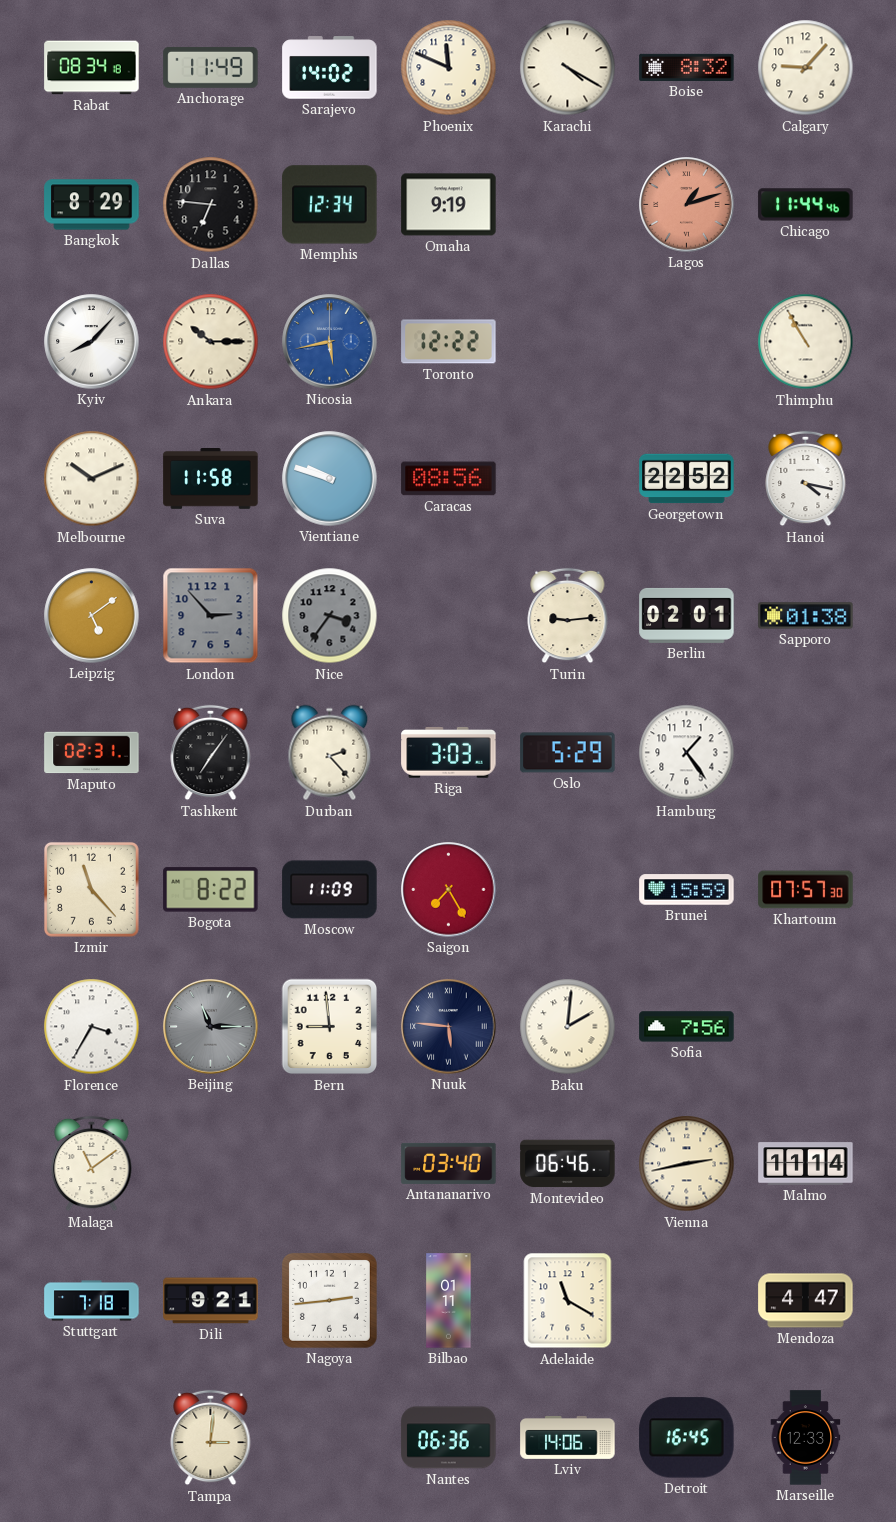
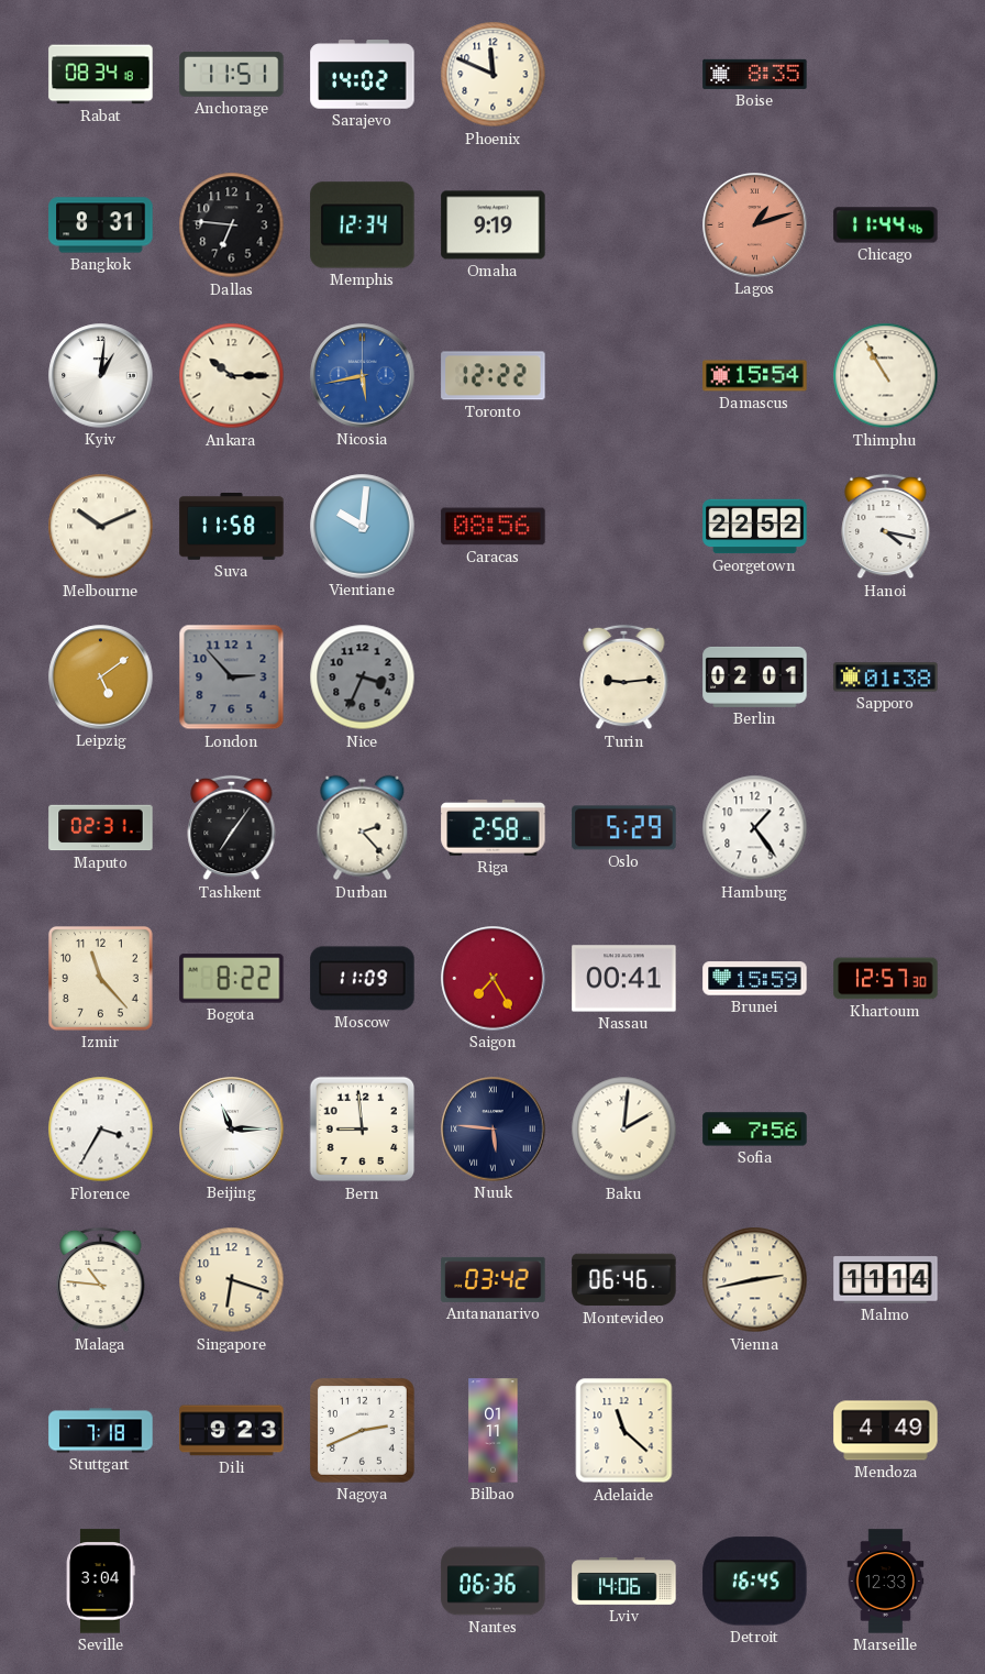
Anchorage: 11:49 -> 11:51
Karachi: 4:20 -> none
Boise: 8:32 -> 8:35
Calgary: 9:07 -> none
Bangkok: 8:29 -> 8:31
Kyiv: 8:07 -> 1:01
Damascus: none -> 15:54
Vientiane: 9:48 -> 10:01
Nice: 3:36 -> 3:34
Riga: 3:03 -> 2:58
Nassau: none -> 00:41
Khartoum: 07:57 -> 12:57
Beijing dial: grey -> white
Malaga: 11:09 -> 10:46
Singapore: none -> 6:18
Antananarivo: 03:40 -> 03:42
Dili: 9:21 -> 9:23
Nagoya: 2:44 -> 2:41
Adelaide: 11:20 -> 11:22
Mendoza: 4:47 -> 4:49
Seville: none -> 3:04
Tampa: 3:01 -> none
